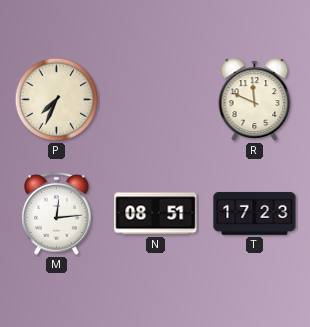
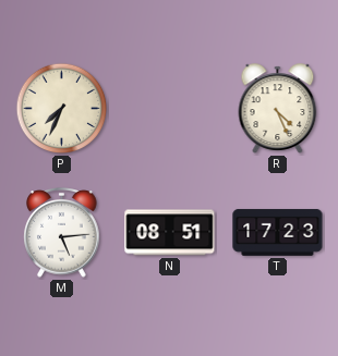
R: 11:49 -> 4:26
M: 12:14 -> 5:14
